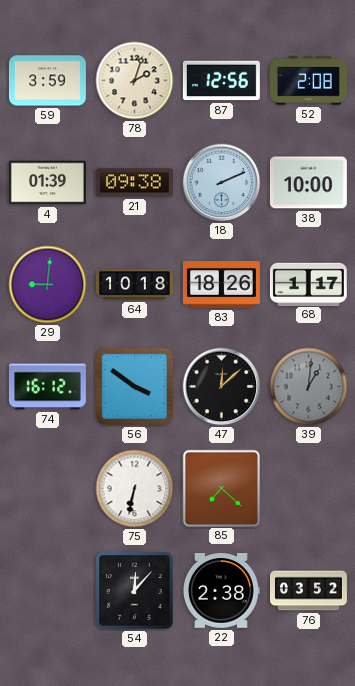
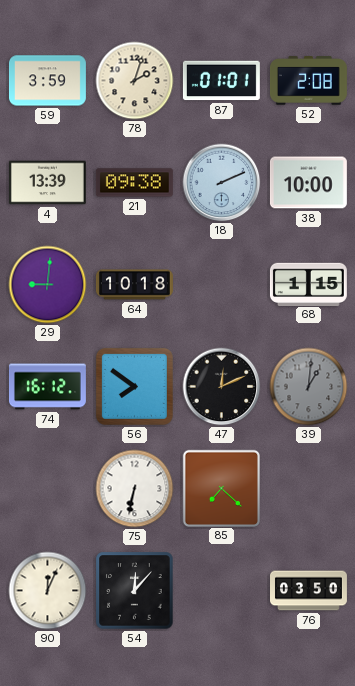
87: 12:56 -> 01:01
4: 01:39 -> 13:39
83: 18:26 -> none
68: 1:17 -> 1:15
56: 3:51 -> 7:51
47: 12:08 -> 12:11
90: none -> 12:04
22: 2:38 -> none
76: 03:52 -> 03:50
